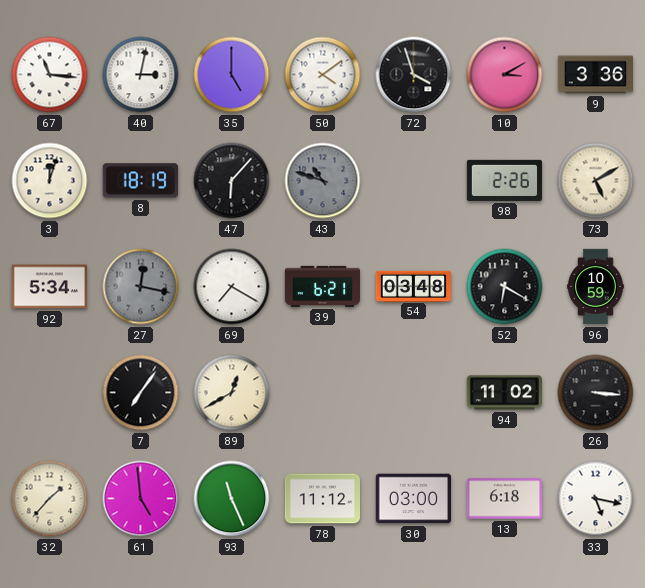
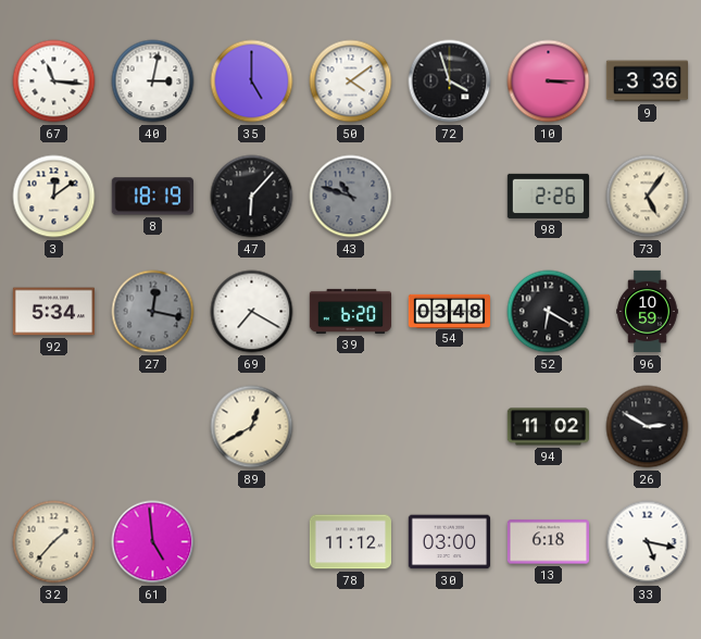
10: 3:10 -> 3:15
3: 12:03 -> 12:09
73: 5:10 -> 5:06
39: 6:21 -> 6:20
7: 7:06 -> none
26: 3:16 -> 2:50
93: 11:26 -> none
